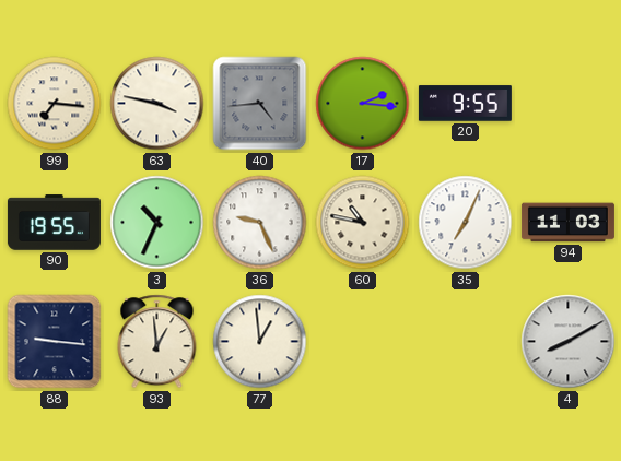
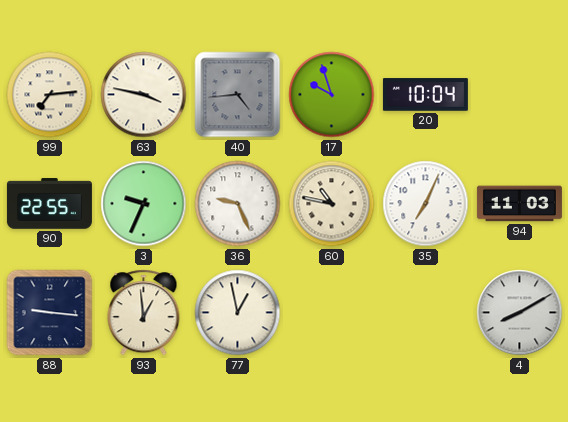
99: 7:16 -> 7:14
17: 2:16 -> 9:57
20: 9:55 -> 10:04
90: 19:55 -> 22:55
3: 10:34 -> 9:34
77: 12:59 -> 12:58
